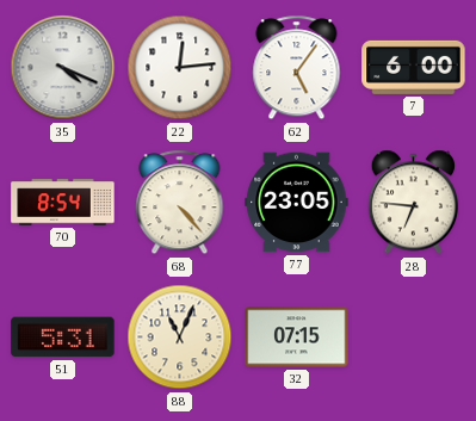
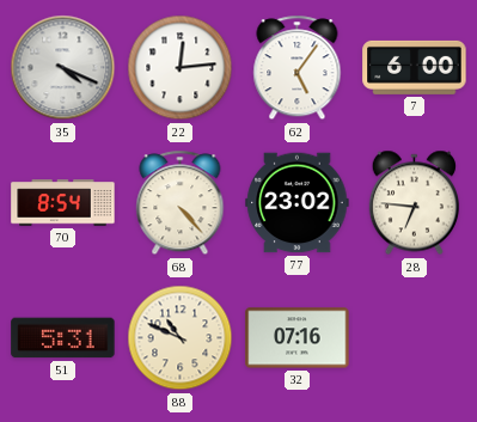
77: 23:05 -> 23:02
88: 11:04 -> 10:49
32: 07:15 -> 07:16
